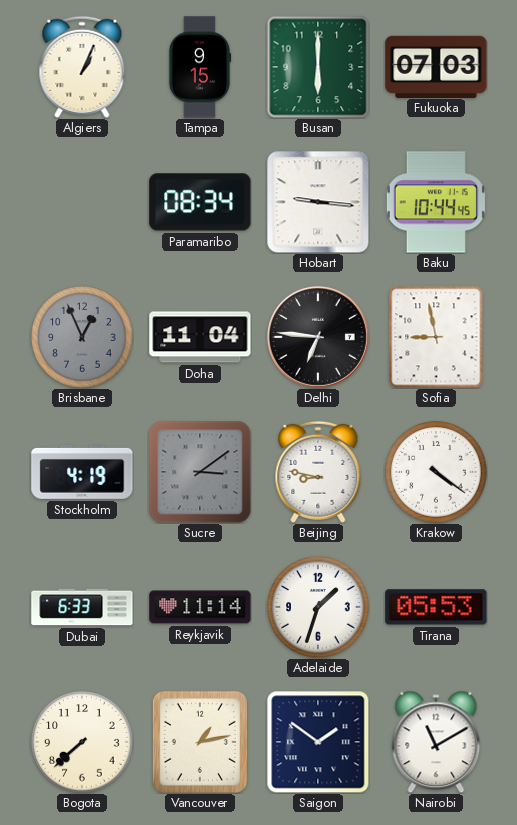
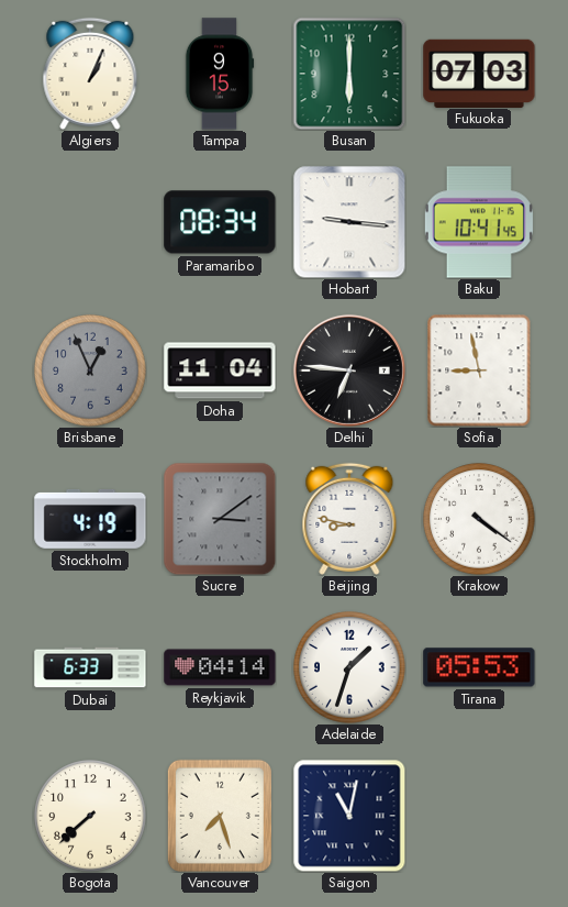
Baku: 10:44 -> 10:41
Reykjavik: 11:14 -> 04:14
Vancouver: 1:13 -> 7:27
Saigon: 1:51 -> 11:02
Nairobi: 11:10 -> none
